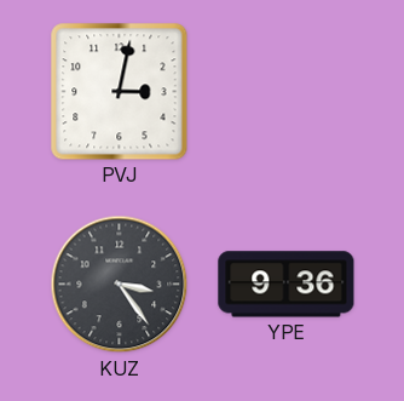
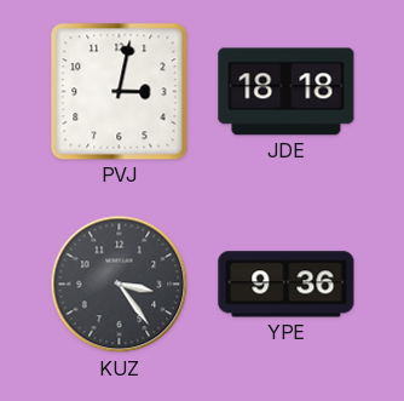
JDE: none -> 18:18
